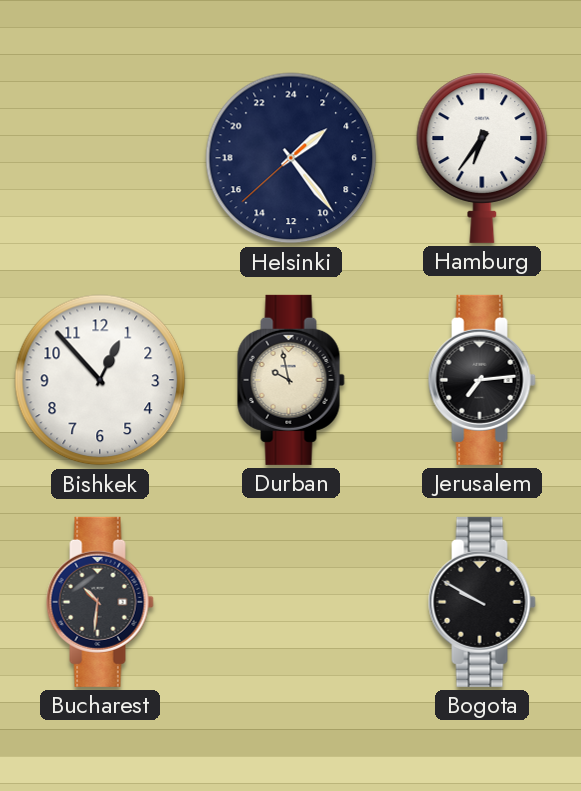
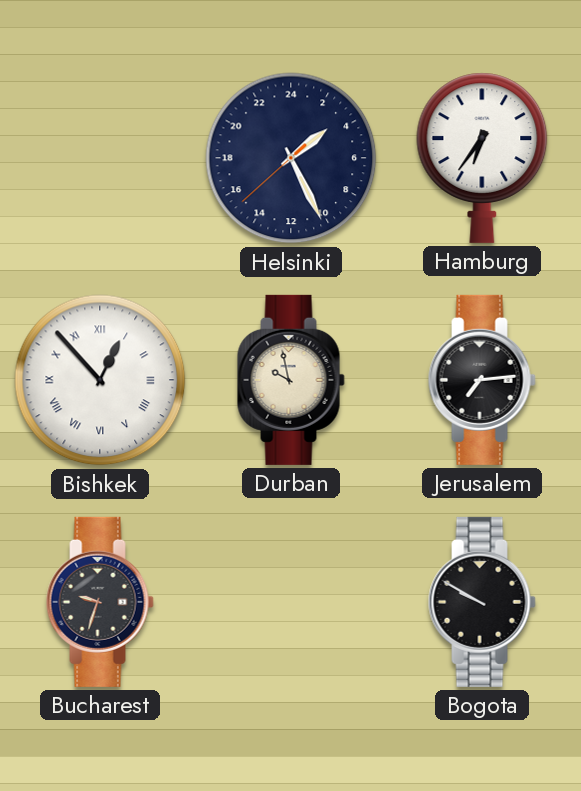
Helsinki: 3:23 -> 3:25
Bishkek numerals: Arabic -> Roman
Bucharest: 10:31 -> 9:33
